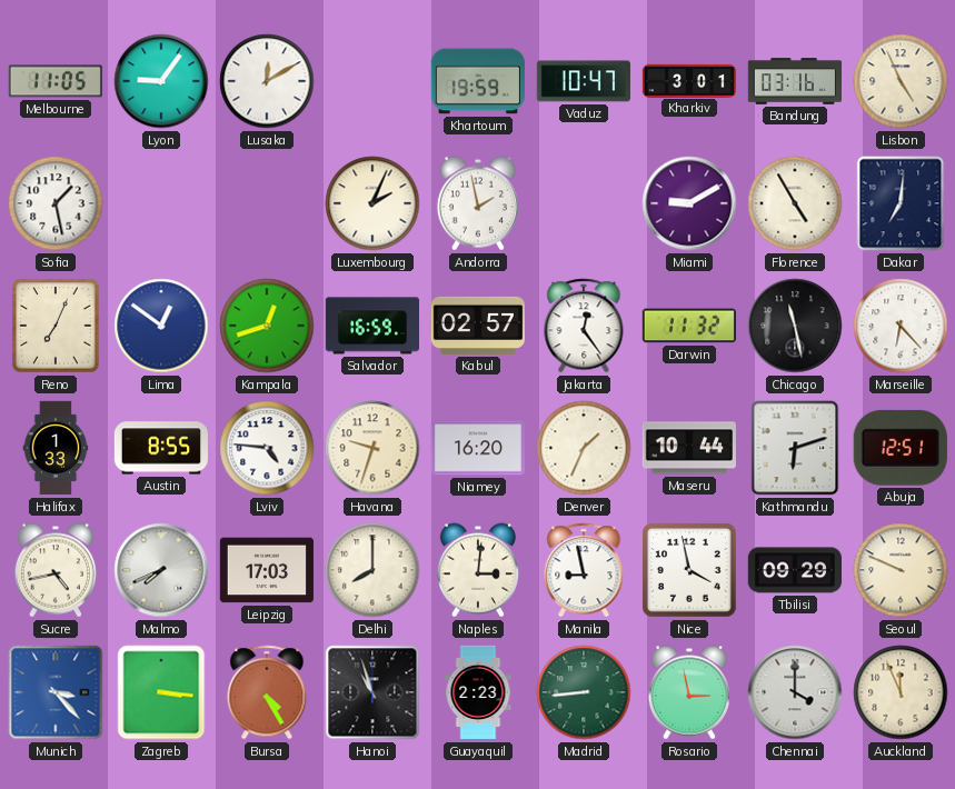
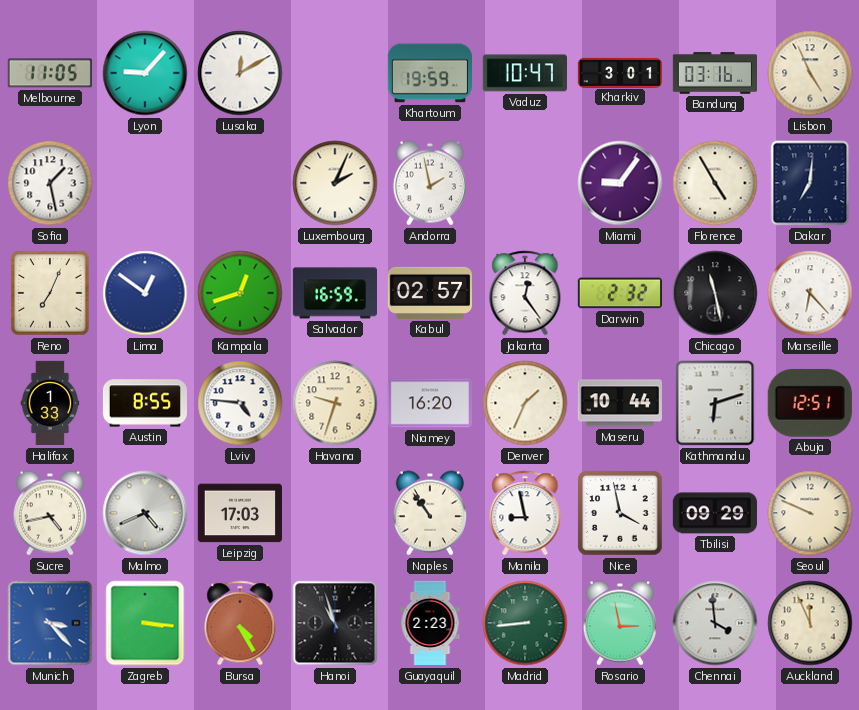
Lyon: 9:06 -> 9:07
Miami: 9:10 -> 9:06
Darwin: 11:32 -> 2:32
Malmo: 7:41 -> 4:41
Delhi: 8:00 -> none
Naples: 3:01 -> 10:54
Chennai: 4:00 -> 3:59
